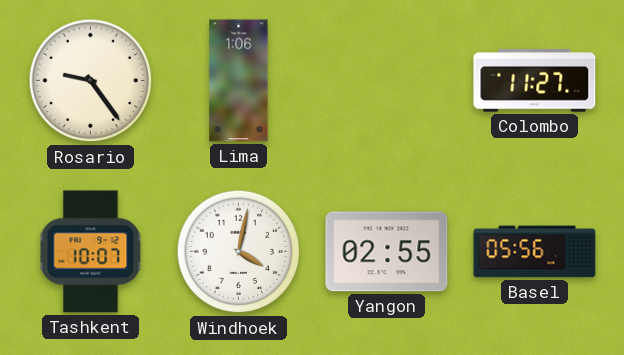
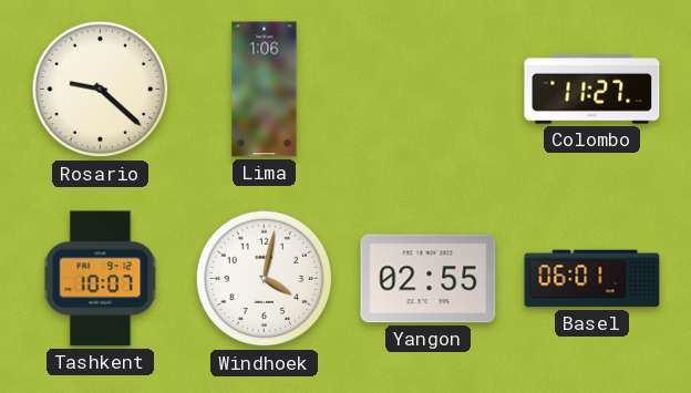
Rosario: 9:24 -> 9:22
Basel: 05:56 -> 06:01
